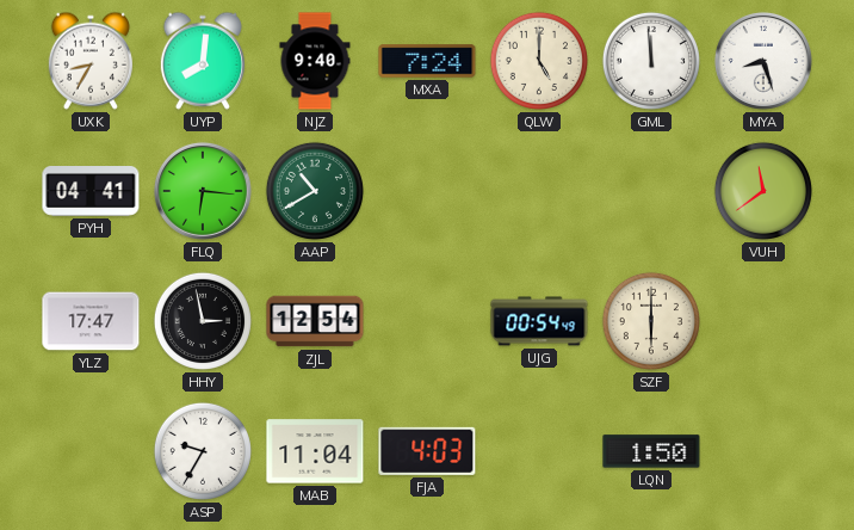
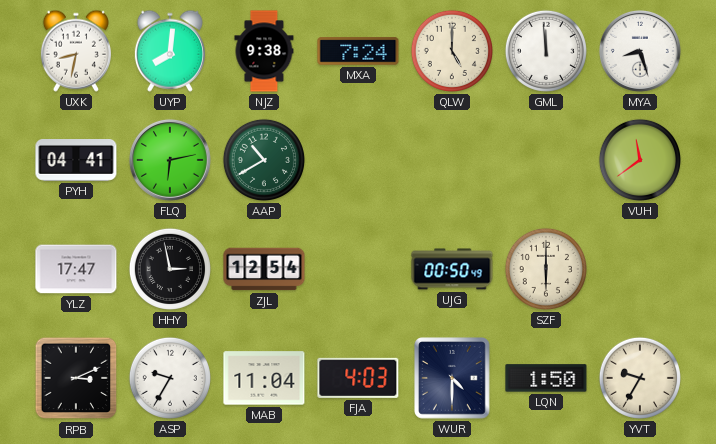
UXK: 8:35 -> 8:32
NJZ: 9:40 -> 9:38
FLQ: 6:16 -> 6:13
UJG: 00:54 -> 00:50
RPB: none -> 3:11
WUR: none -> 4:30
YVT: none -> 9:35
